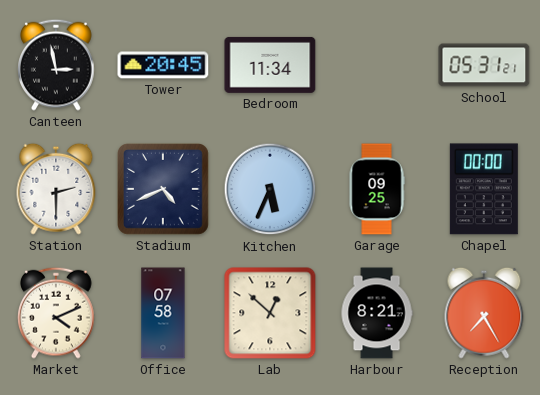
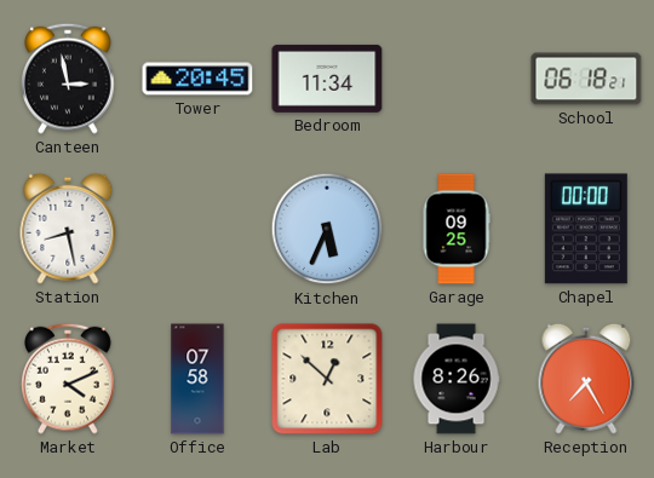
School: 05:31 -> 06:18
Station: 2:30 -> 8:28
Stadium: 4:41 -> none
Harbour: 8:21 -> 8:26
